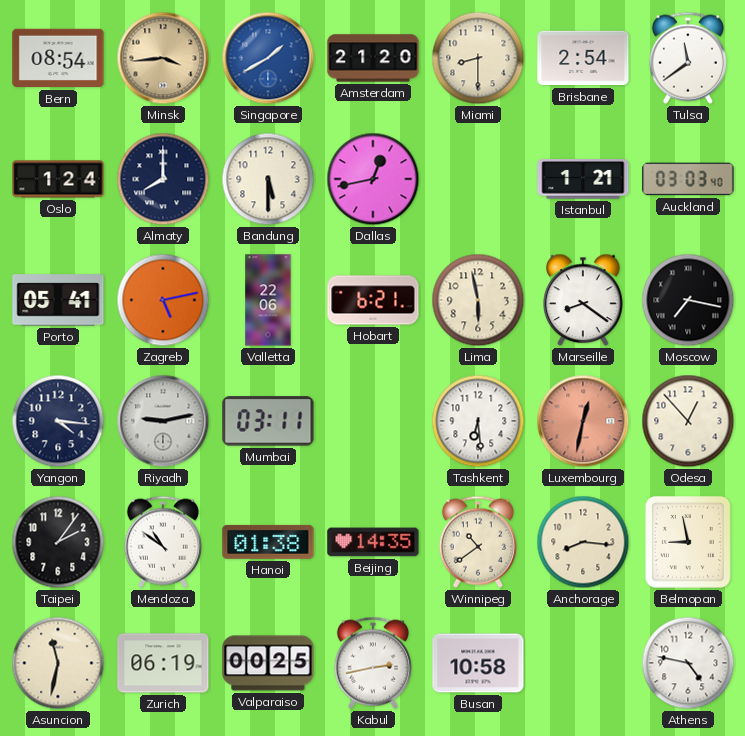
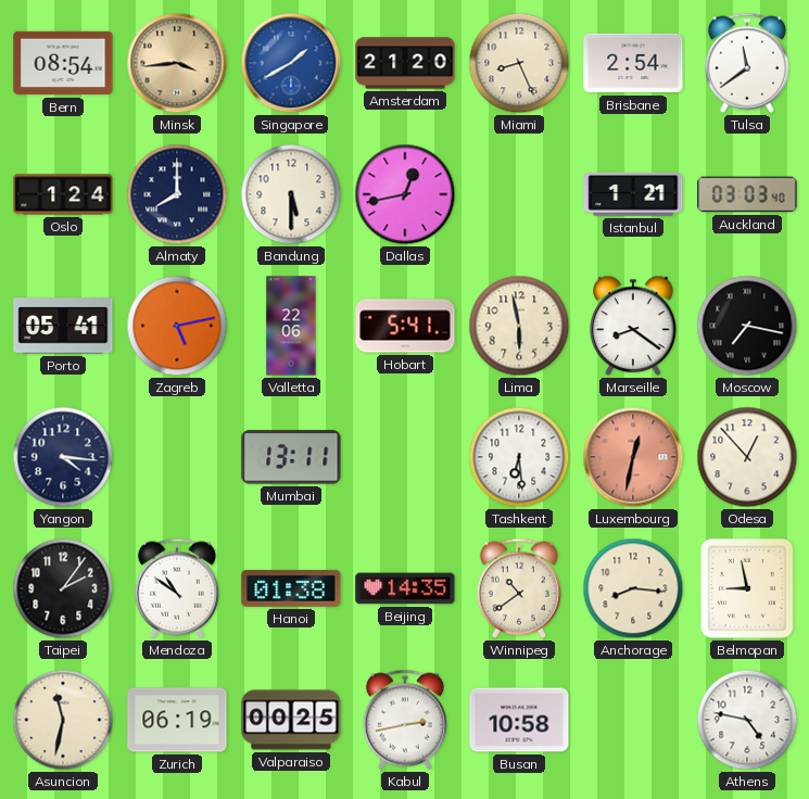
Miami: 8:30 -> 8:26
Hobart: 6:21 -> 5:41
Riyadh: 9:13 -> none
Mumbai: 03:11 -> 13:11
